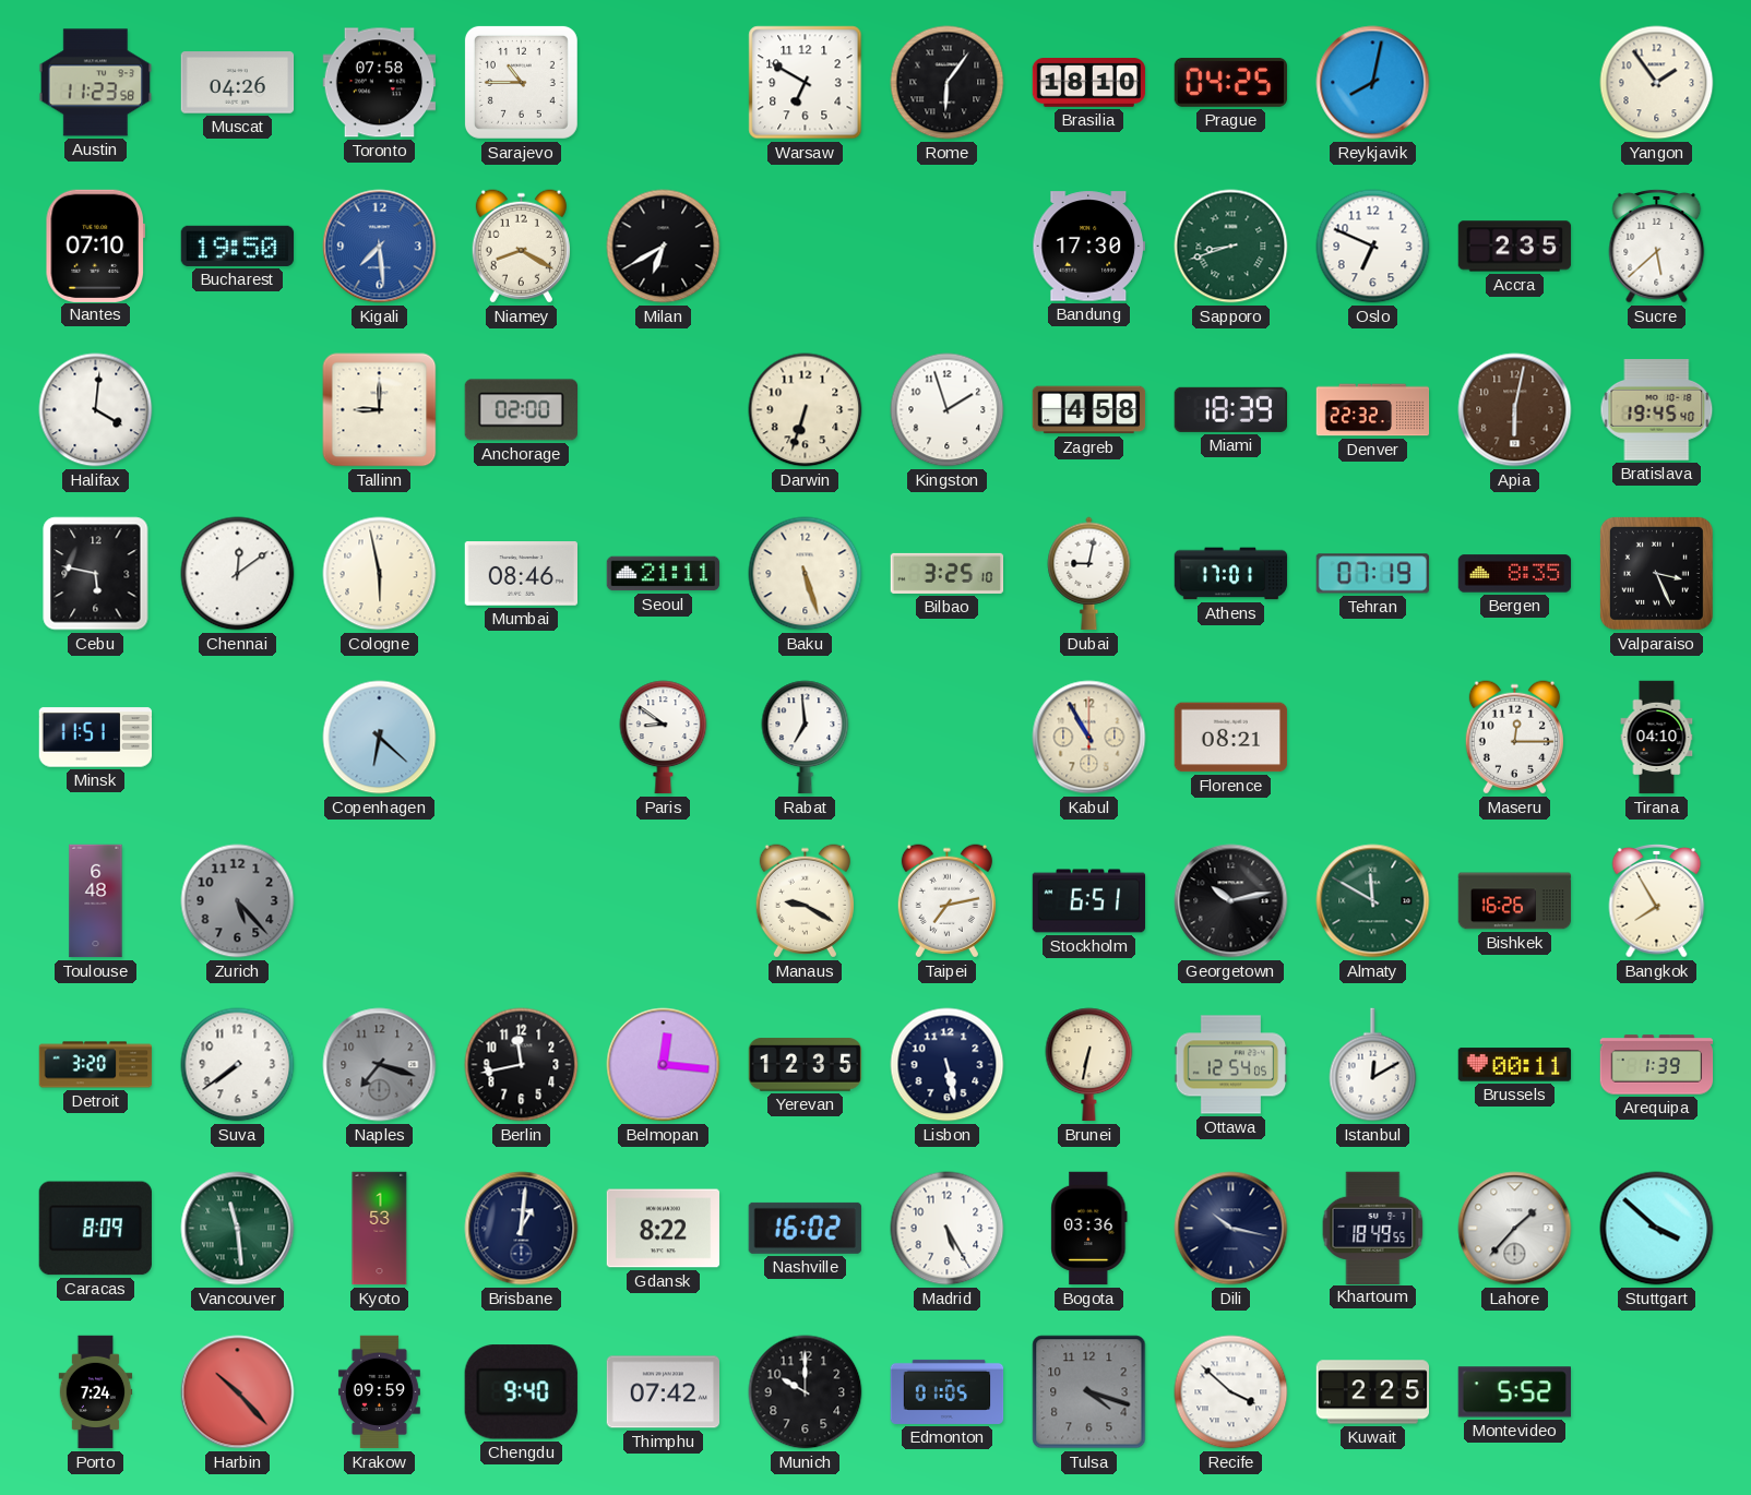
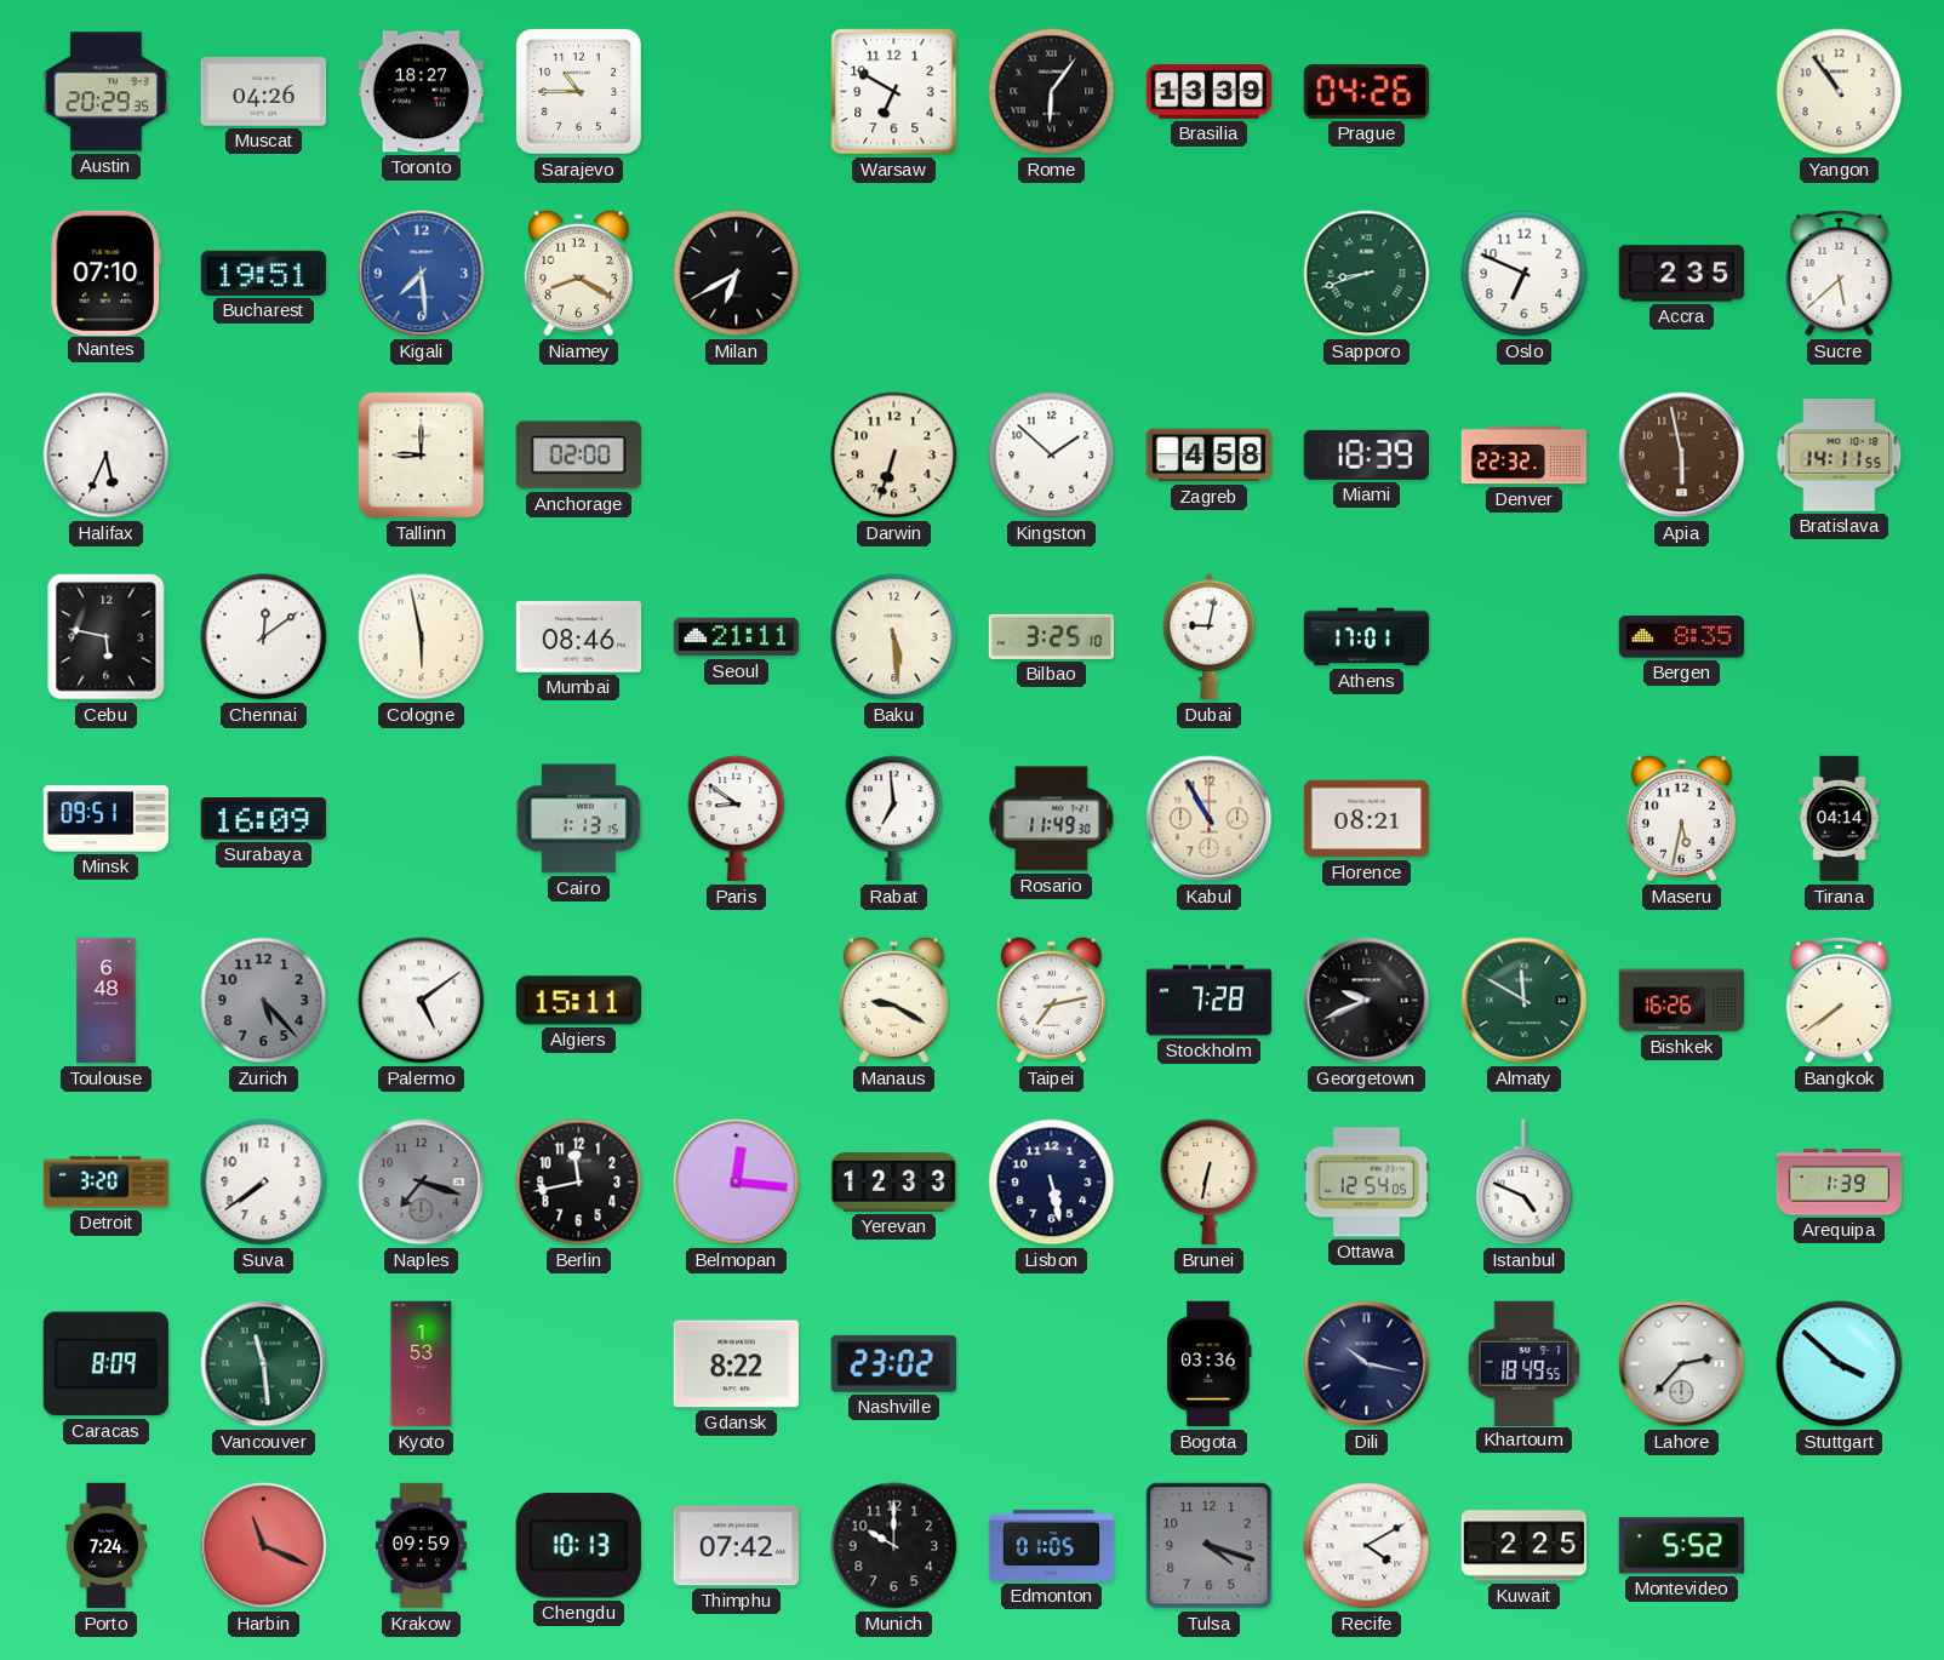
Austin: 11:23 -> 20:29
Toronto: 07:58 -> 18:27
Brasilia: 18:10 -> 13:39
Prague: 04:25 -> 04:26
Reykjavik: 8:02 -> none
Yangon: 1:54 -> 10:54
Bucharest: 19:50 -> 19:51
Bandung: 17:30 -> none
Halifax: 4:01 -> 5:34
Kingston: 1:57 -> 1:52
Apia: 6:02 -> 5:58
Bratislava: 19:45 -> 14:11
Baku: 5:27 -> 5:29
Tehran: 07:19 -> none
Valparaiso: 3:26 -> none
Minsk: 11:51 -> 09:51
Surabaya: none -> 16:09
Copenhagen: 6:22 -> none
Cairo: none -> 1:13
Rosario: none -> 11:49
Maseru: 12:15 -> 5:32
Tirana: 04:10 -> 04:14
Palermo: none -> 5:09
Algiers: none -> 15:11
Stockholm: 6:51 -> 7:28
Georgetown: 10:13 -> 9:41
Bangkok: 7:55 -> 7:39
Yerevan: 12:35 -> 12:33
Istanbul: 12:10 -> 4:49
Brussels: 00:11 -> none
Brisbane: 1:01 -> none
Nashville: 16:02 -> 23:02
Madrid: 5:25 -> none
Lahore: 1:37 -> 2:37
Harbin: 10:23 -> 11:19
Chengdu: 9:40 -> 10:13
Recife: 3:52 -> 4:10
